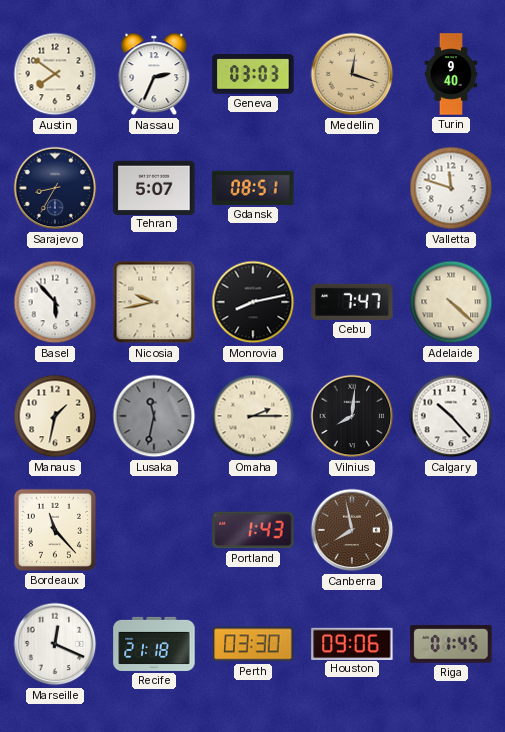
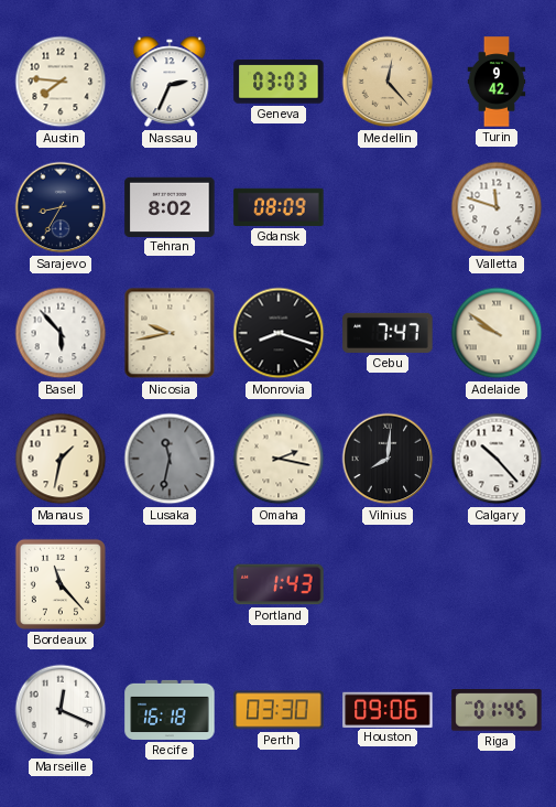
Austin: 7:51 -> 7:46
Medellin: 12:18 -> 12:23
Turin: 9:40 -> 9:42
Tehran: 5:07 -> 8:02
Gdansk: 08:51 -> 08:09
Monrovia: 8:13 -> 8:18
Adelaide: 4:22 -> 9:51
Omaha: 2:15 -> 2:17
Canberra: 7:58 -> none
Recife: 21:18 -> 16:18
